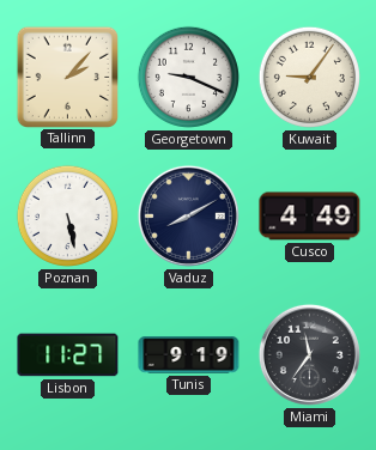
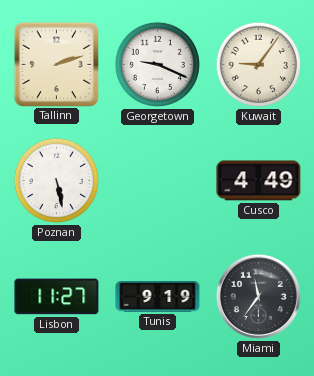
Tallinn: 2:07 -> 2:12
Vaduz: 8:10 -> none
